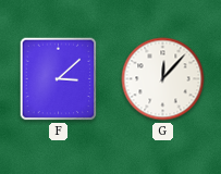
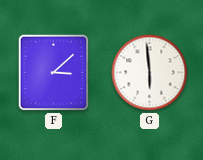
G: 12:07 -> 5:59
